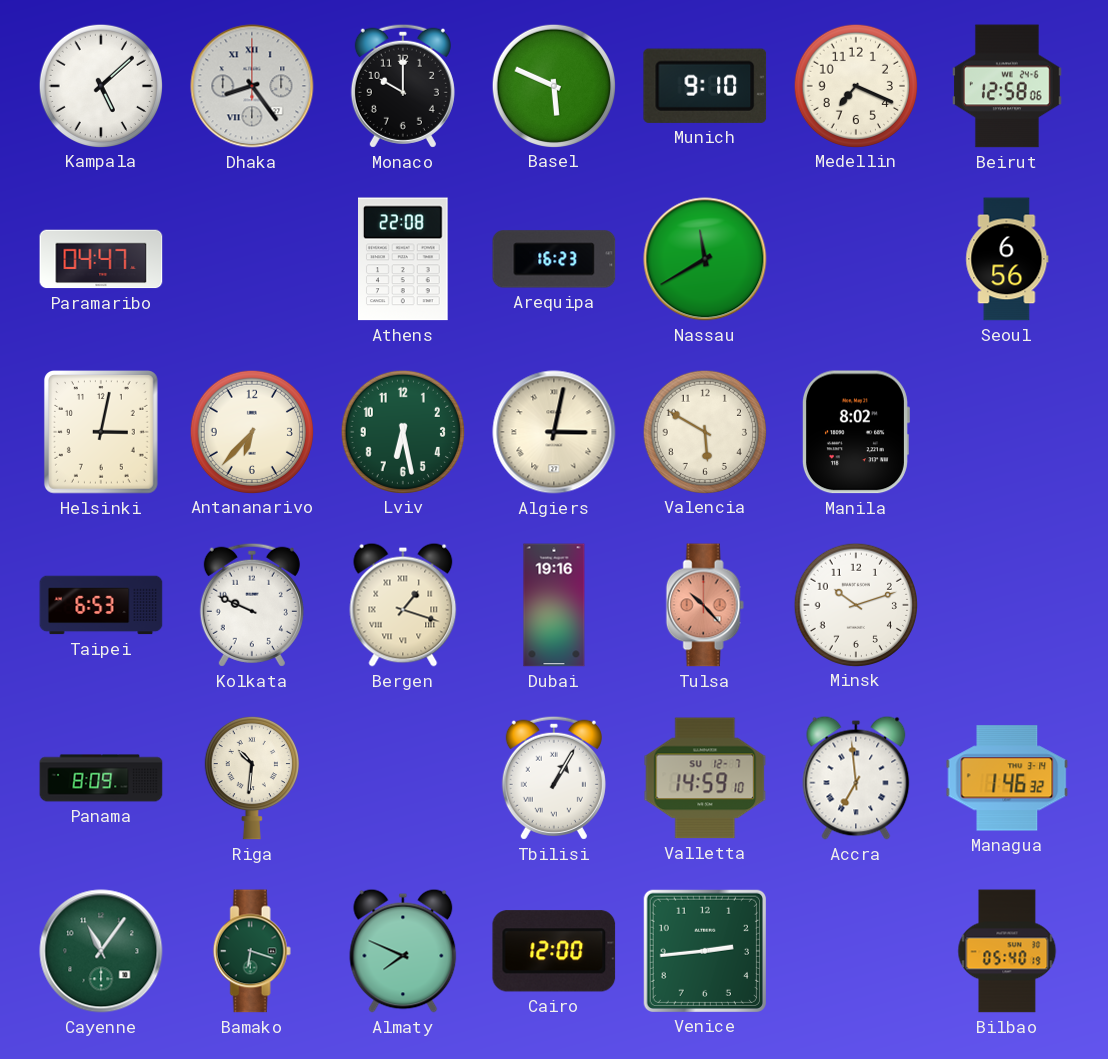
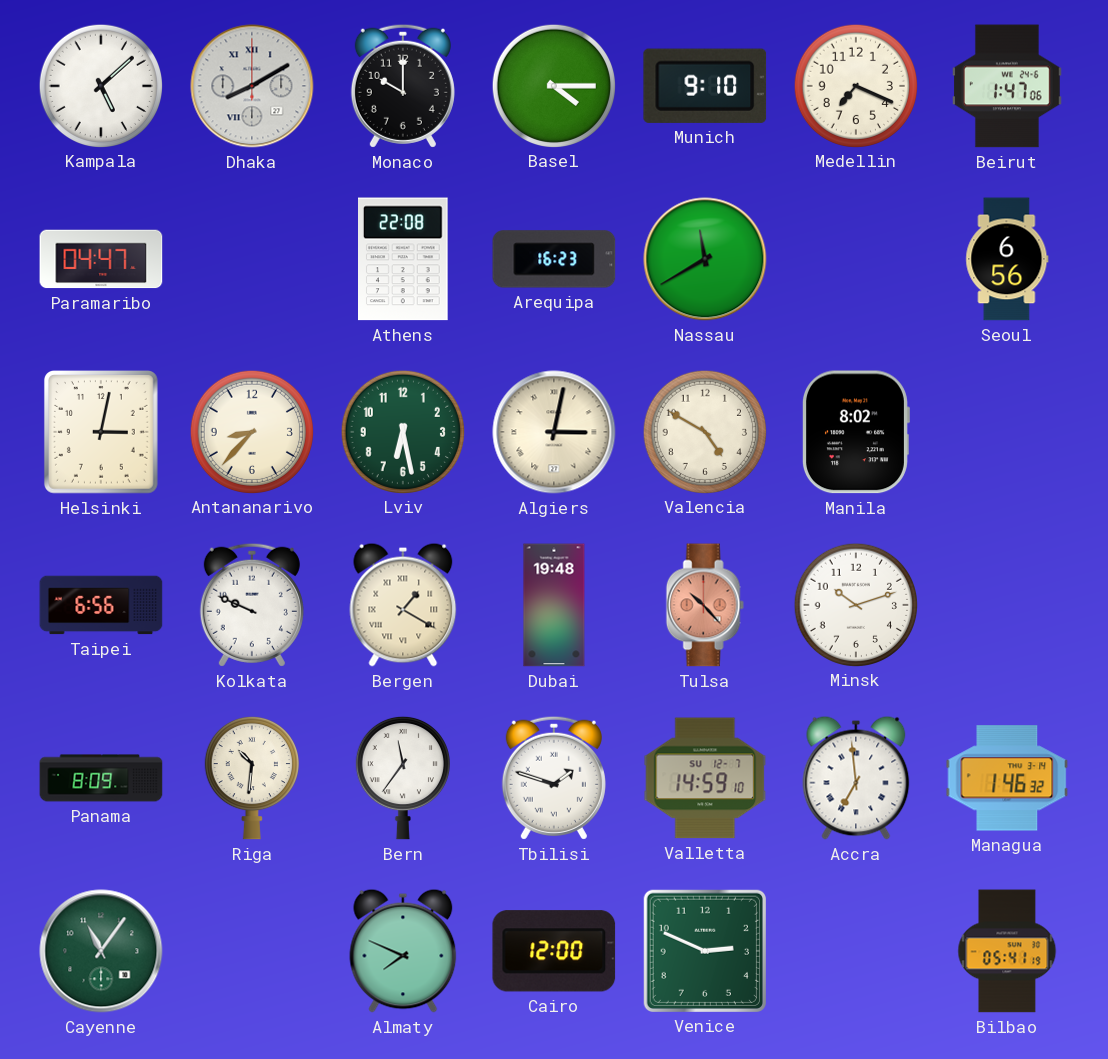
Dhaka: 8:24 -> 8:10
Basel: 5:49 -> 4:15
Beirut: 12:58 -> 1:47
Antananarivo: 6:37 -> 8:37
Valencia: 5:50 -> 4:50
Taipei: 6:53 -> 6:56
Bergen: 1:18 -> 1:20
Dubai: 19:16 -> 19:48
Bern: none -> 11:36
Tbilisi: 1:05 -> 1:48
Bamako: 6:18 -> none
Venice: 2:44 -> 2:49
Bilbao: 05:40 -> 05:41
